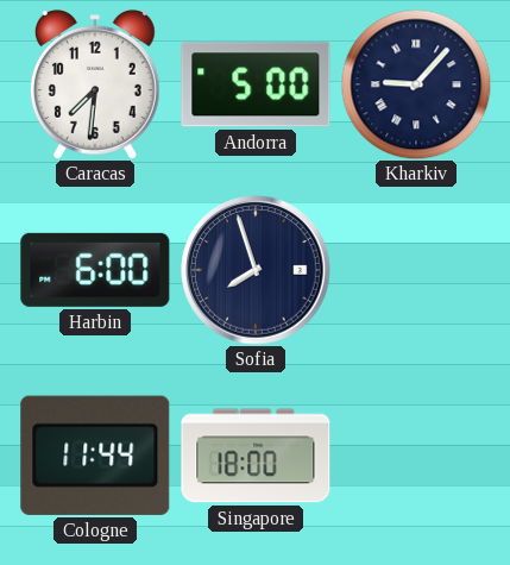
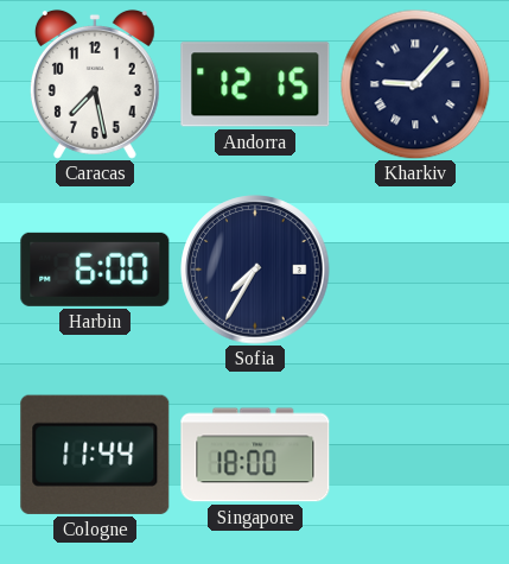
Caracas: 7:31 -> 7:28
Andorra: 5:00 -> 12:15
Sofia: 7:57 -> 7:35
